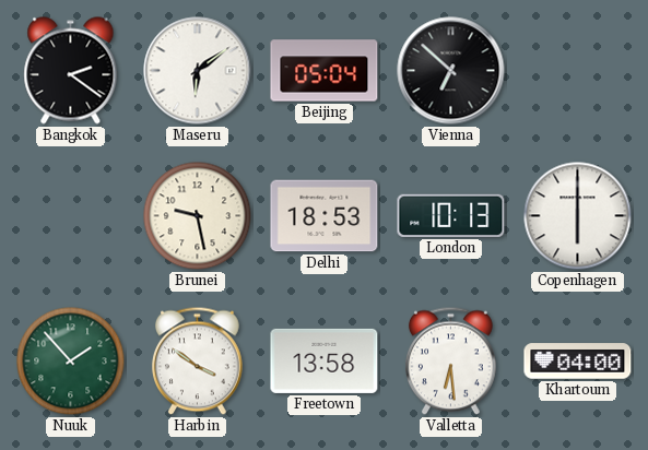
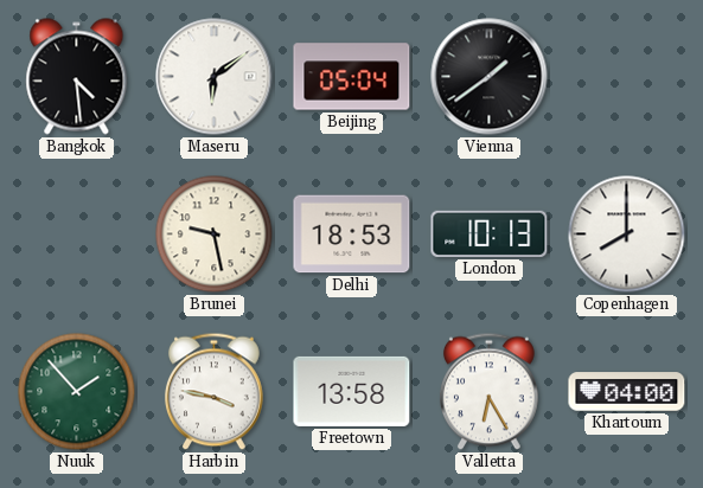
Bangkok: 2:21 -> 4:29
Vienna: 6:52 -> 1:39
Copenhagen: 6:00 -> 8:00
Harbin: 3:51 -> 3:47
Valletta: 6:29 -> 6:25
